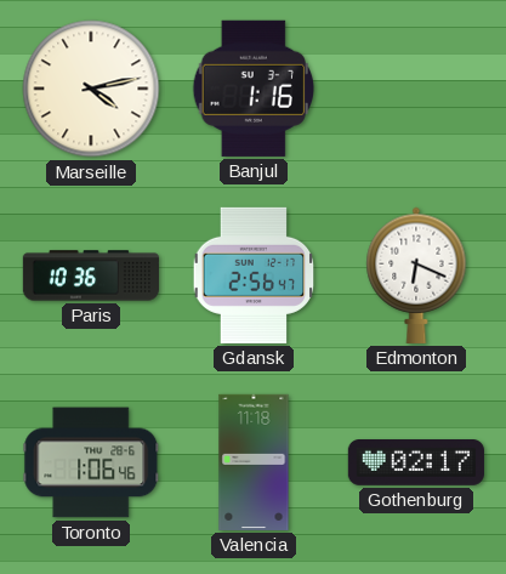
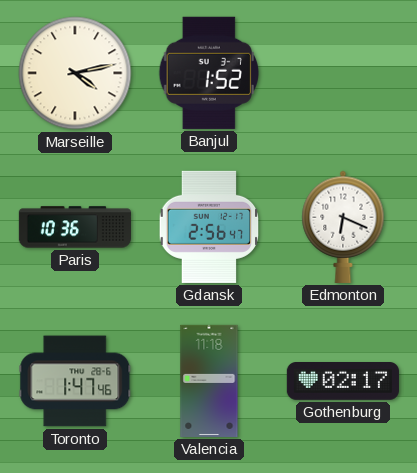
Banjul: 1:16 -> 1:52
Toronto: 1:06 -> 1:47
